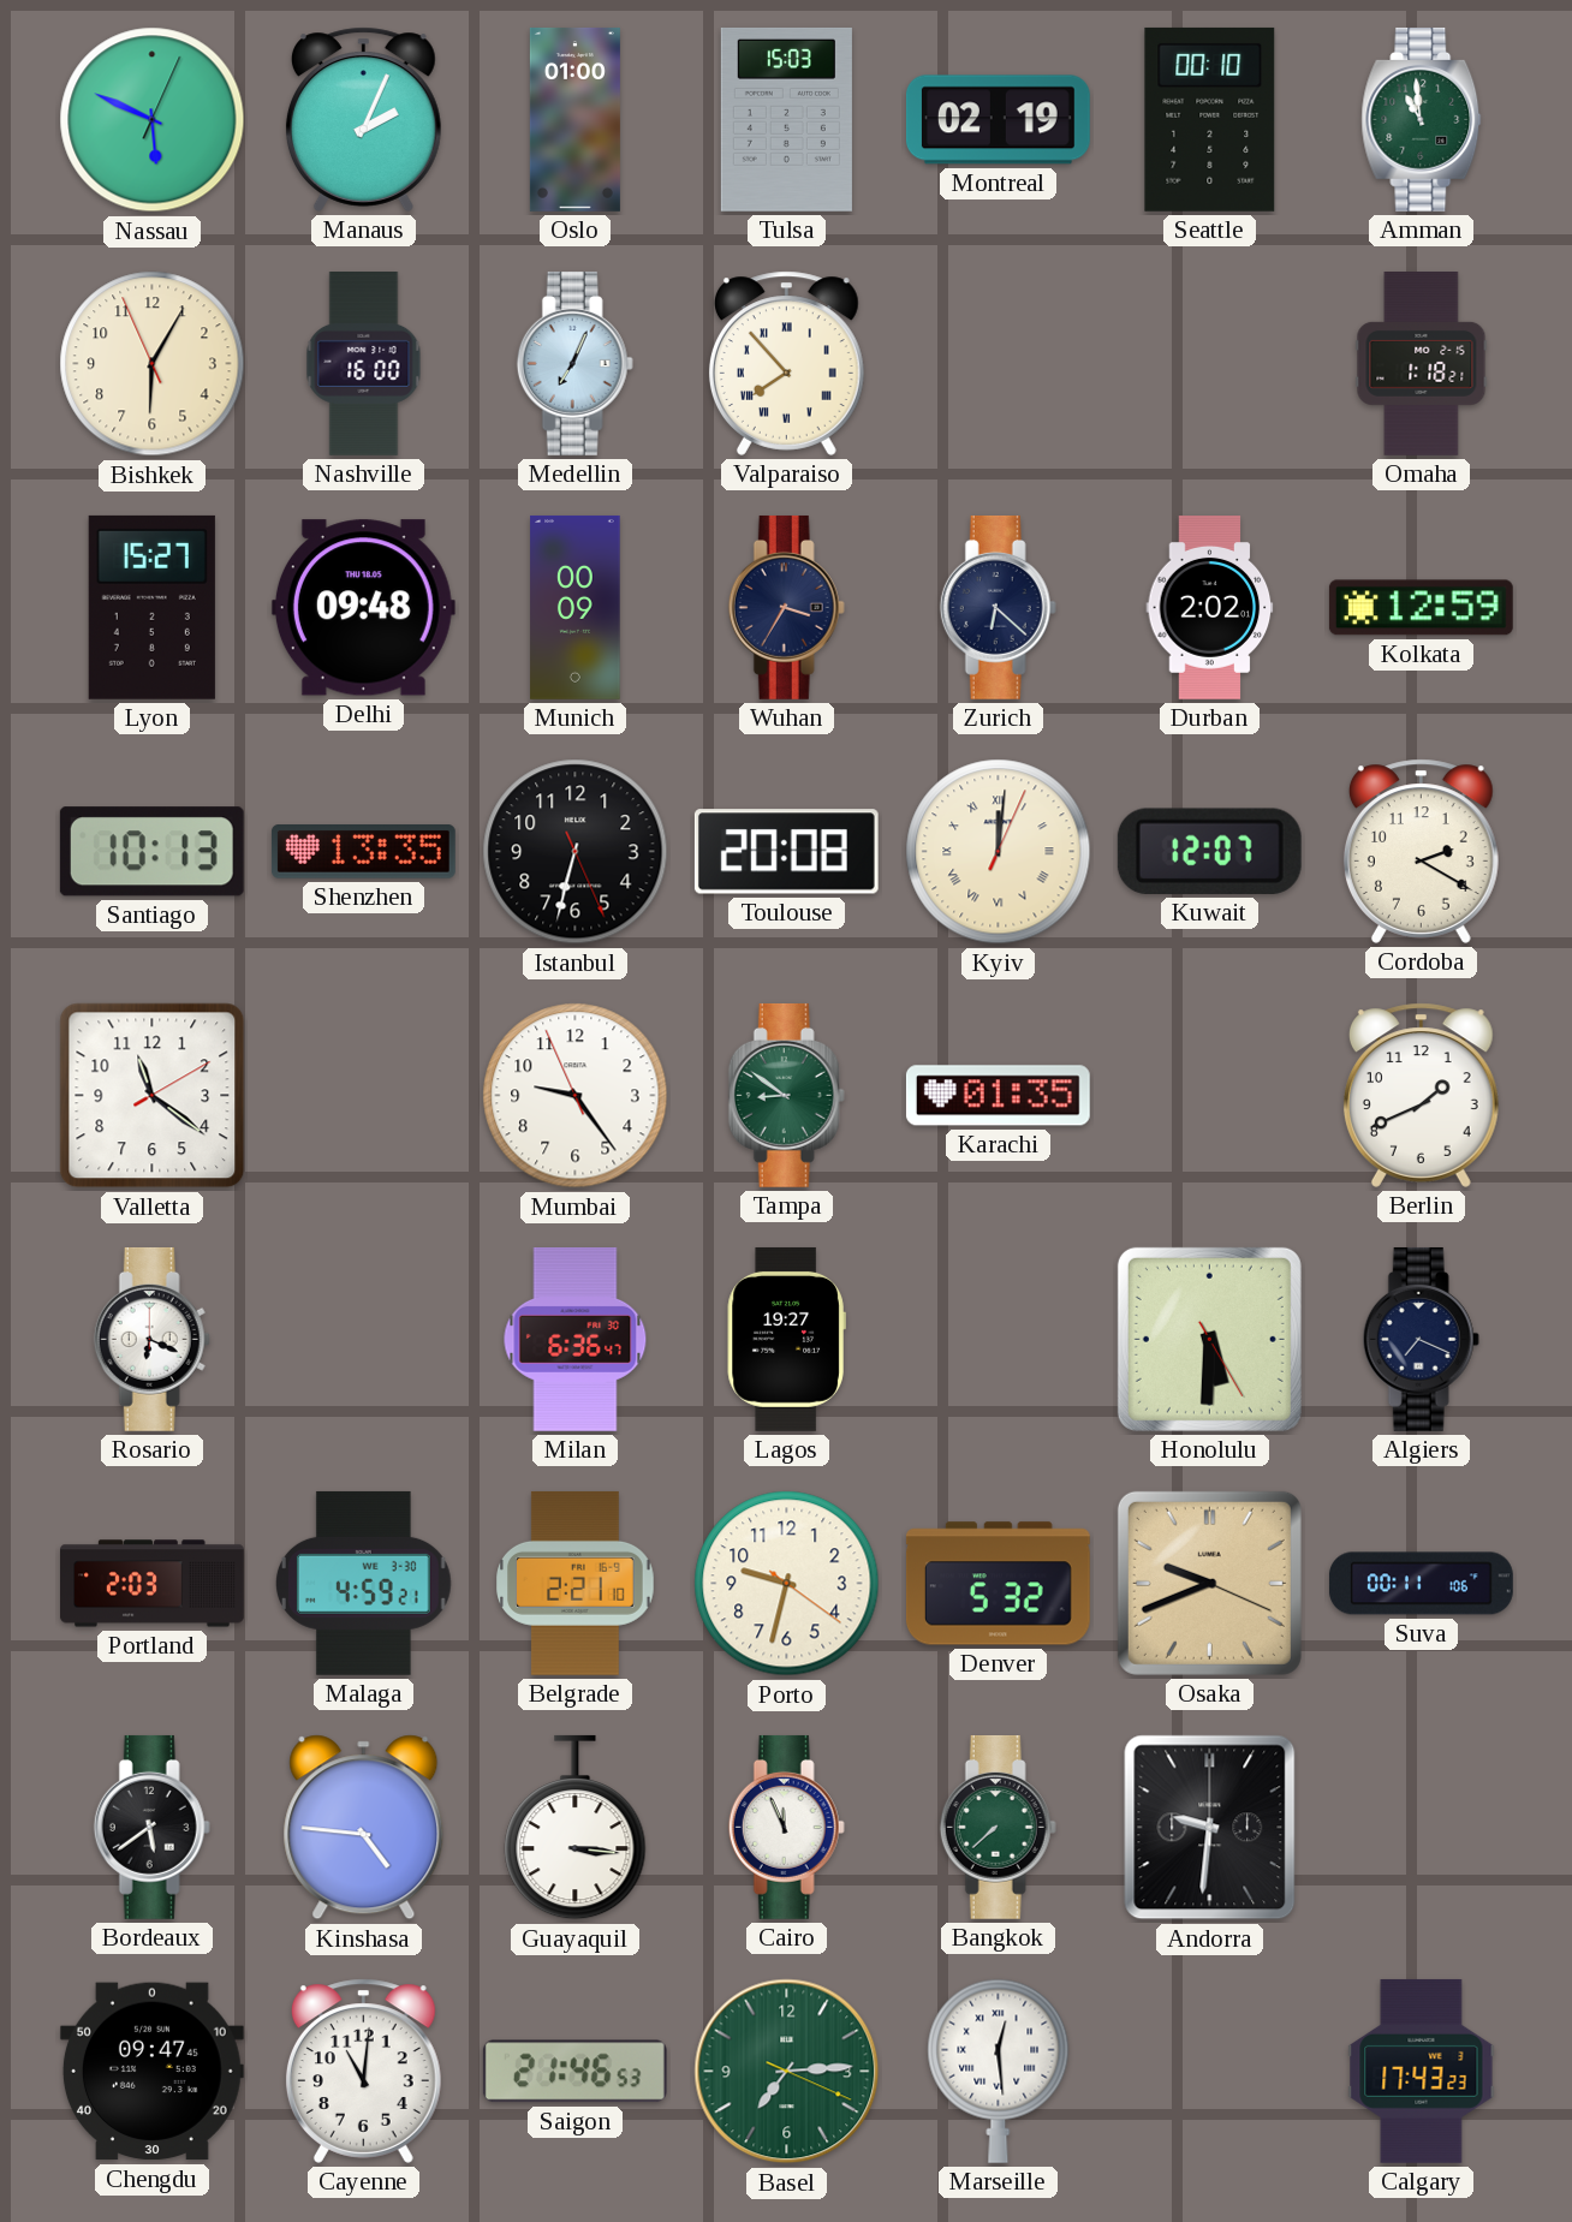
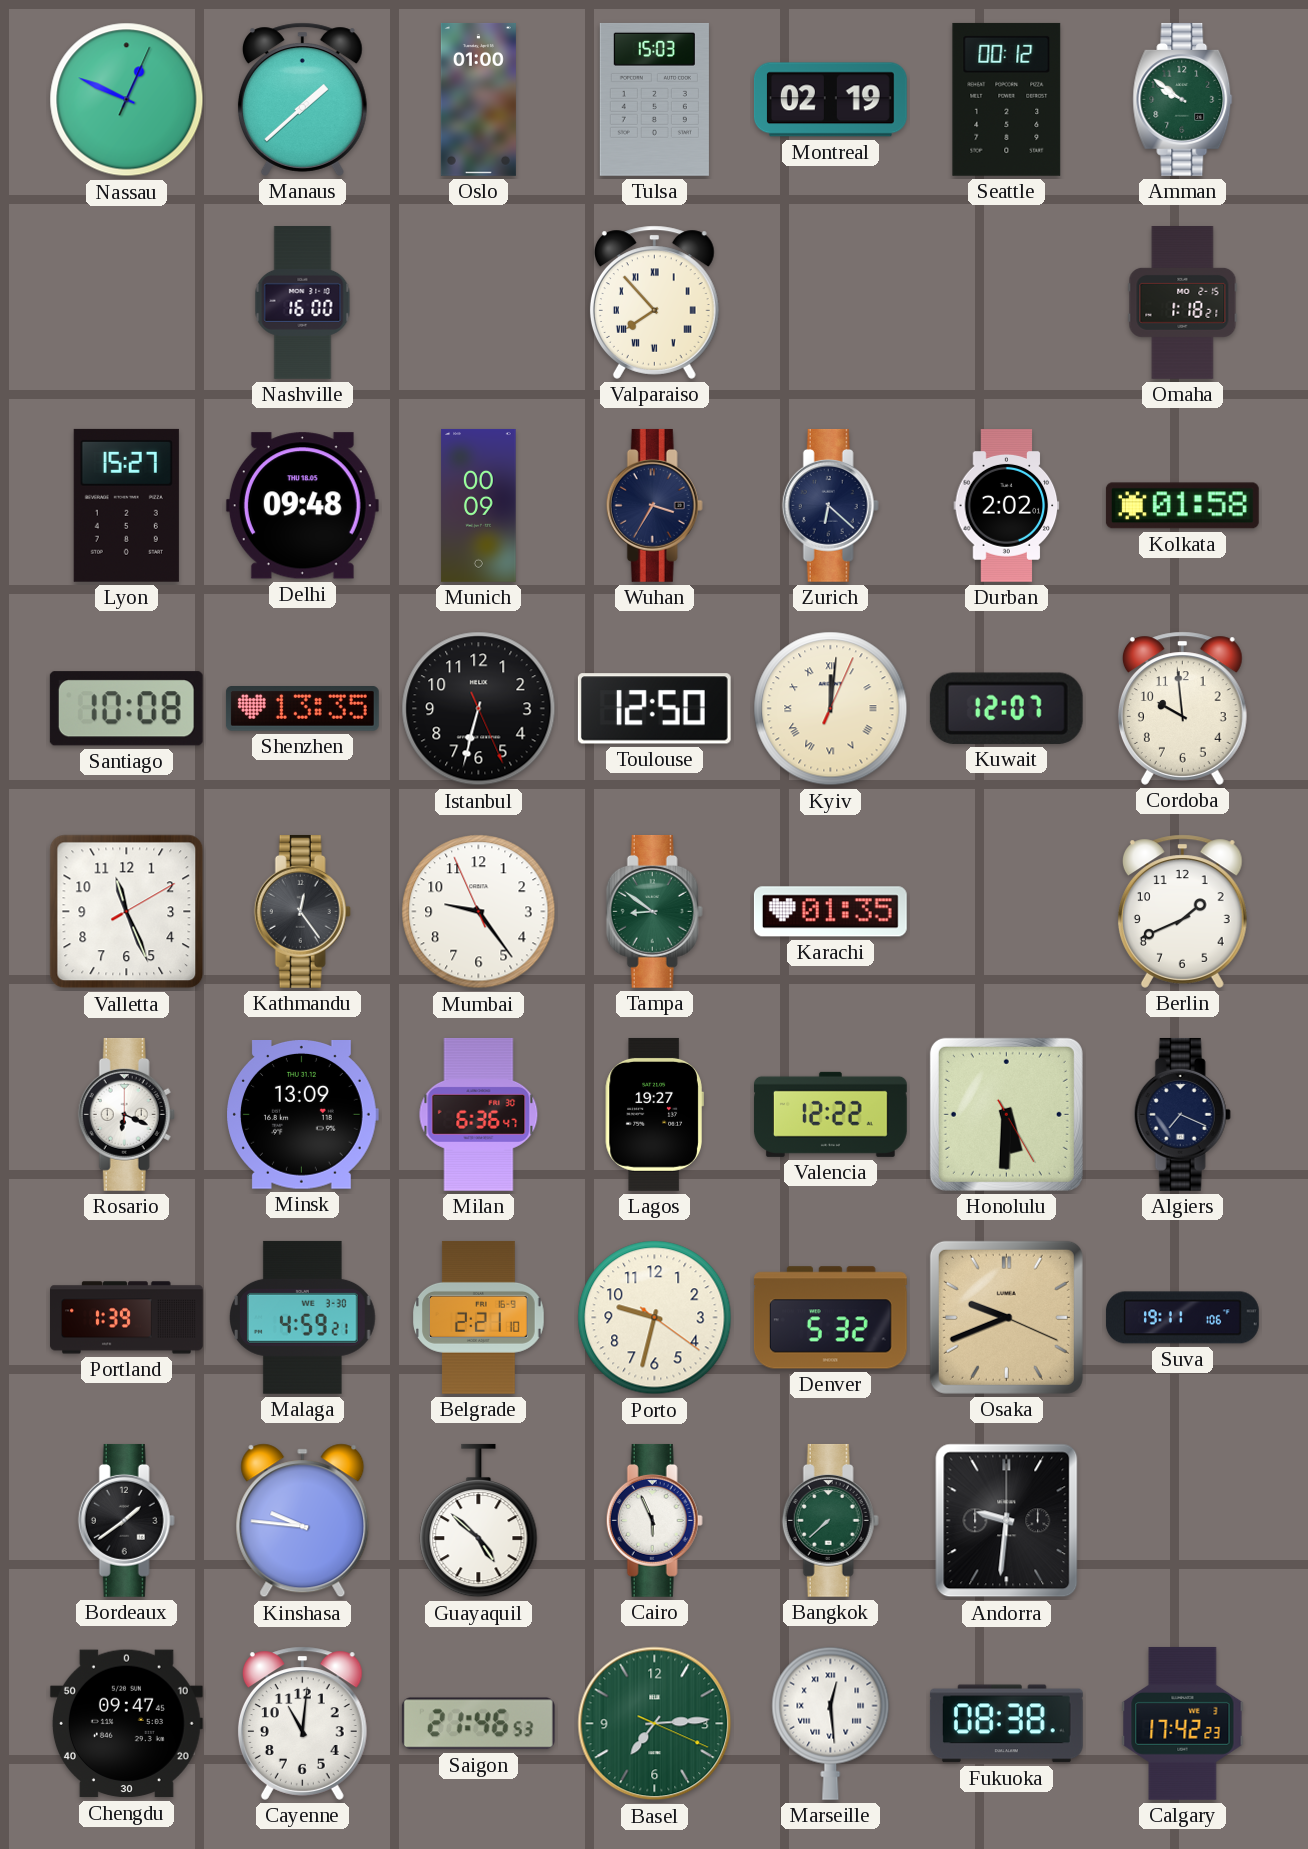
Nassau: 5:49 -> 12:49
Manaus: 2:04 -> 1:38
Seattle: 00:10 -> 00:12
Amman: 10:59 -> 9:51
Bishkek: 6:04 -> none
Medellin: 7:04 -> none
Kolkata: 12:59 -> 01:58
Santiago: 10:13 -> 10:08
Toulouse: 20:08 -> 12:50
Cordoba: 2:20 -> 9:59
Valletta: 11:21 -> 11:26
Kathmandu: none -> 12:24
Minsk: none -> 13:09
Valencia: none -> 12:22
Portland: 2:03 -> 1:39
Suva: 00:11 -> 19:11
Bordeaux: 5:39 -> 1:39
Kinshasa: 4:46 -> 9:46
Guayaquil: 3:16 -> 4:52
Cairo: 11:56 -> 5:56
Fukuoka: none -> 08:38
Calgary: 17:43 -> 17:42
